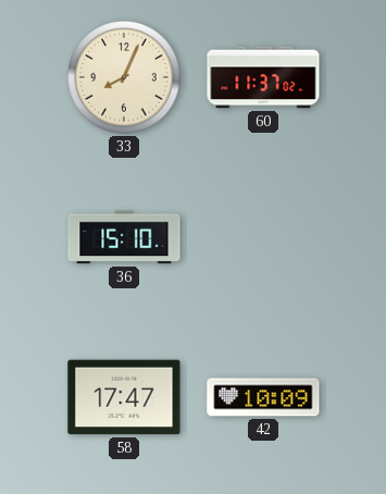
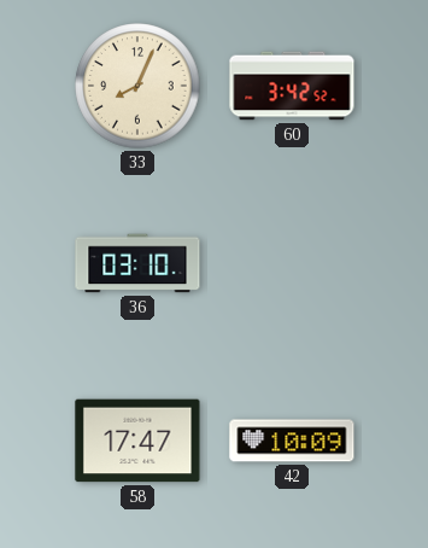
60: 11:37 -> 3:42
36: 15:10 -> 03:10
